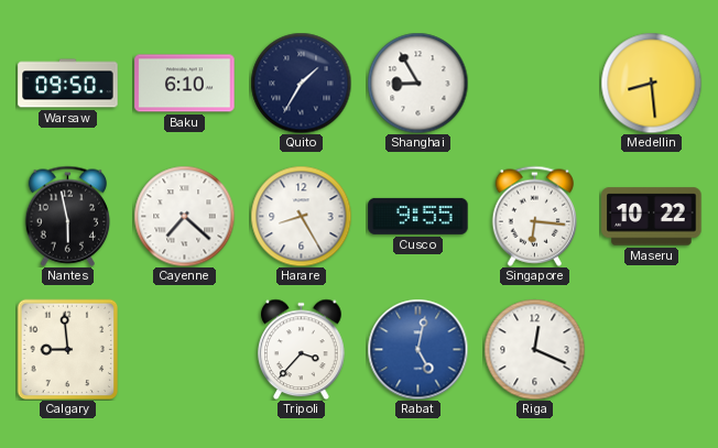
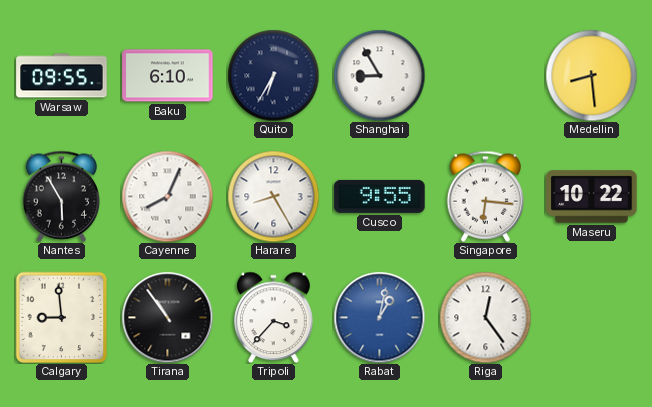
Warsaw: 09:50 -> 09:55
Quito: 1:35 -> 6:35
Nantes: 5:58 -> 5:55
Cayenne: 7:22 -> 8:04
Tirana: none -> 10:54
Rabat: 5:02 -> 1:02
Riga: 12:19 -> 12:24
